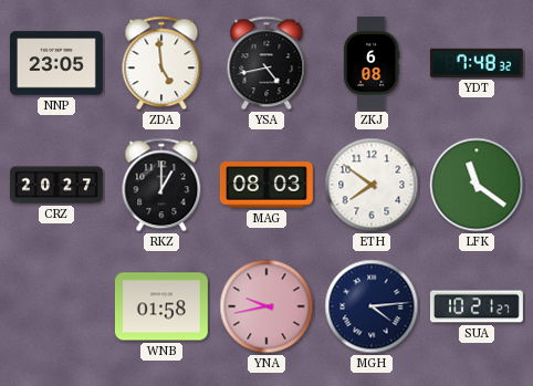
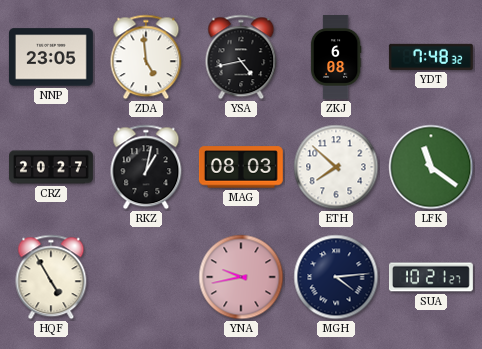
RKZ: 1:00 -> 1:02
ETH: 7:51 -> 7:52
HQF: none -> 4:55
WNB: 01:58 -> none
